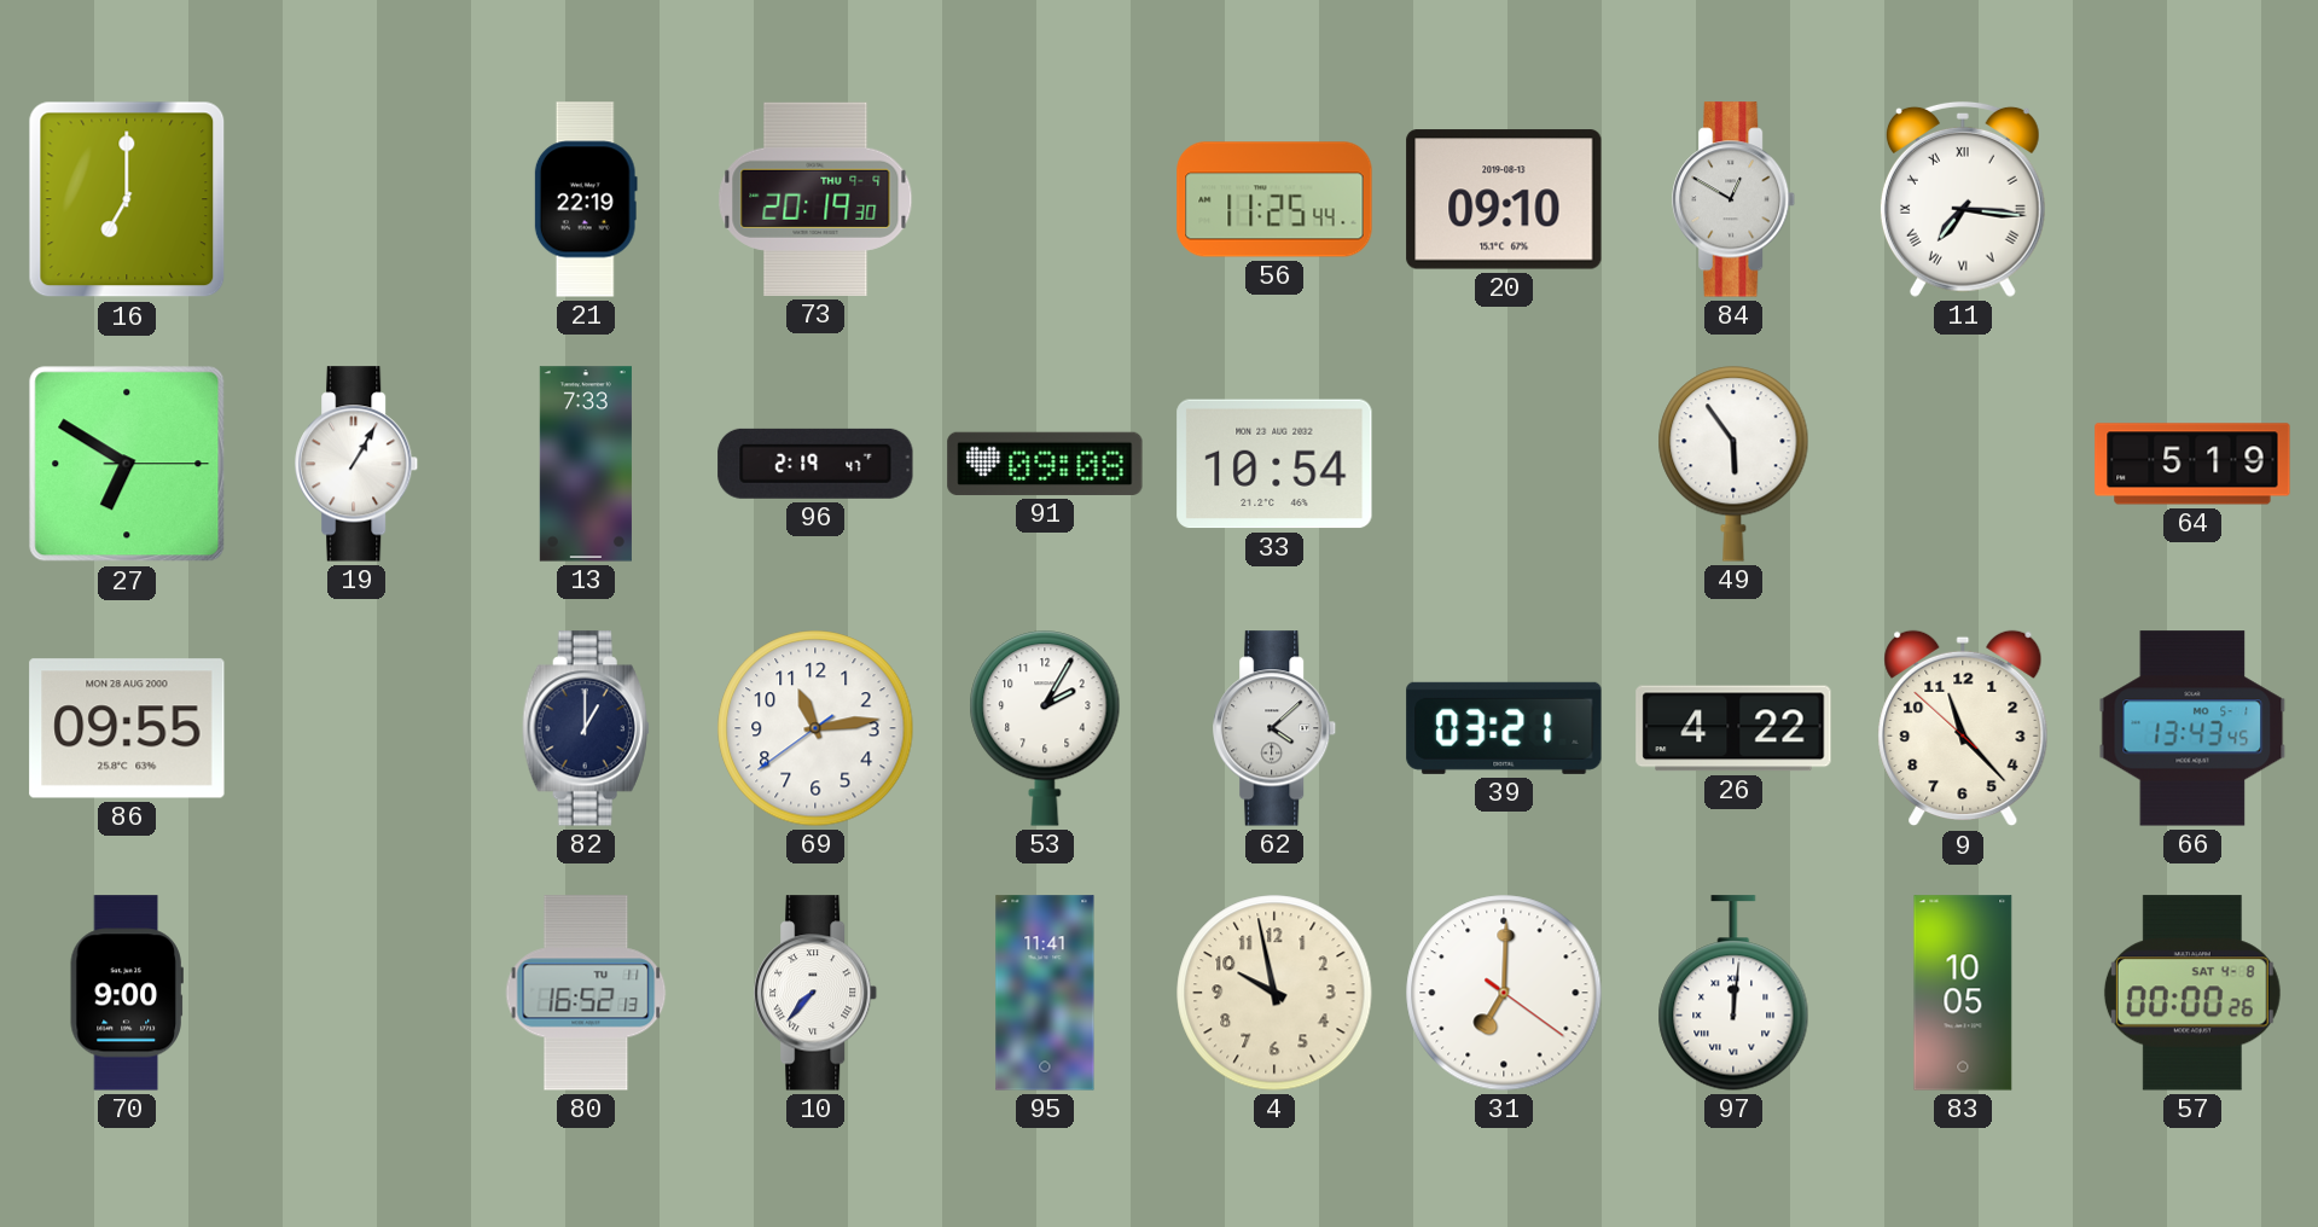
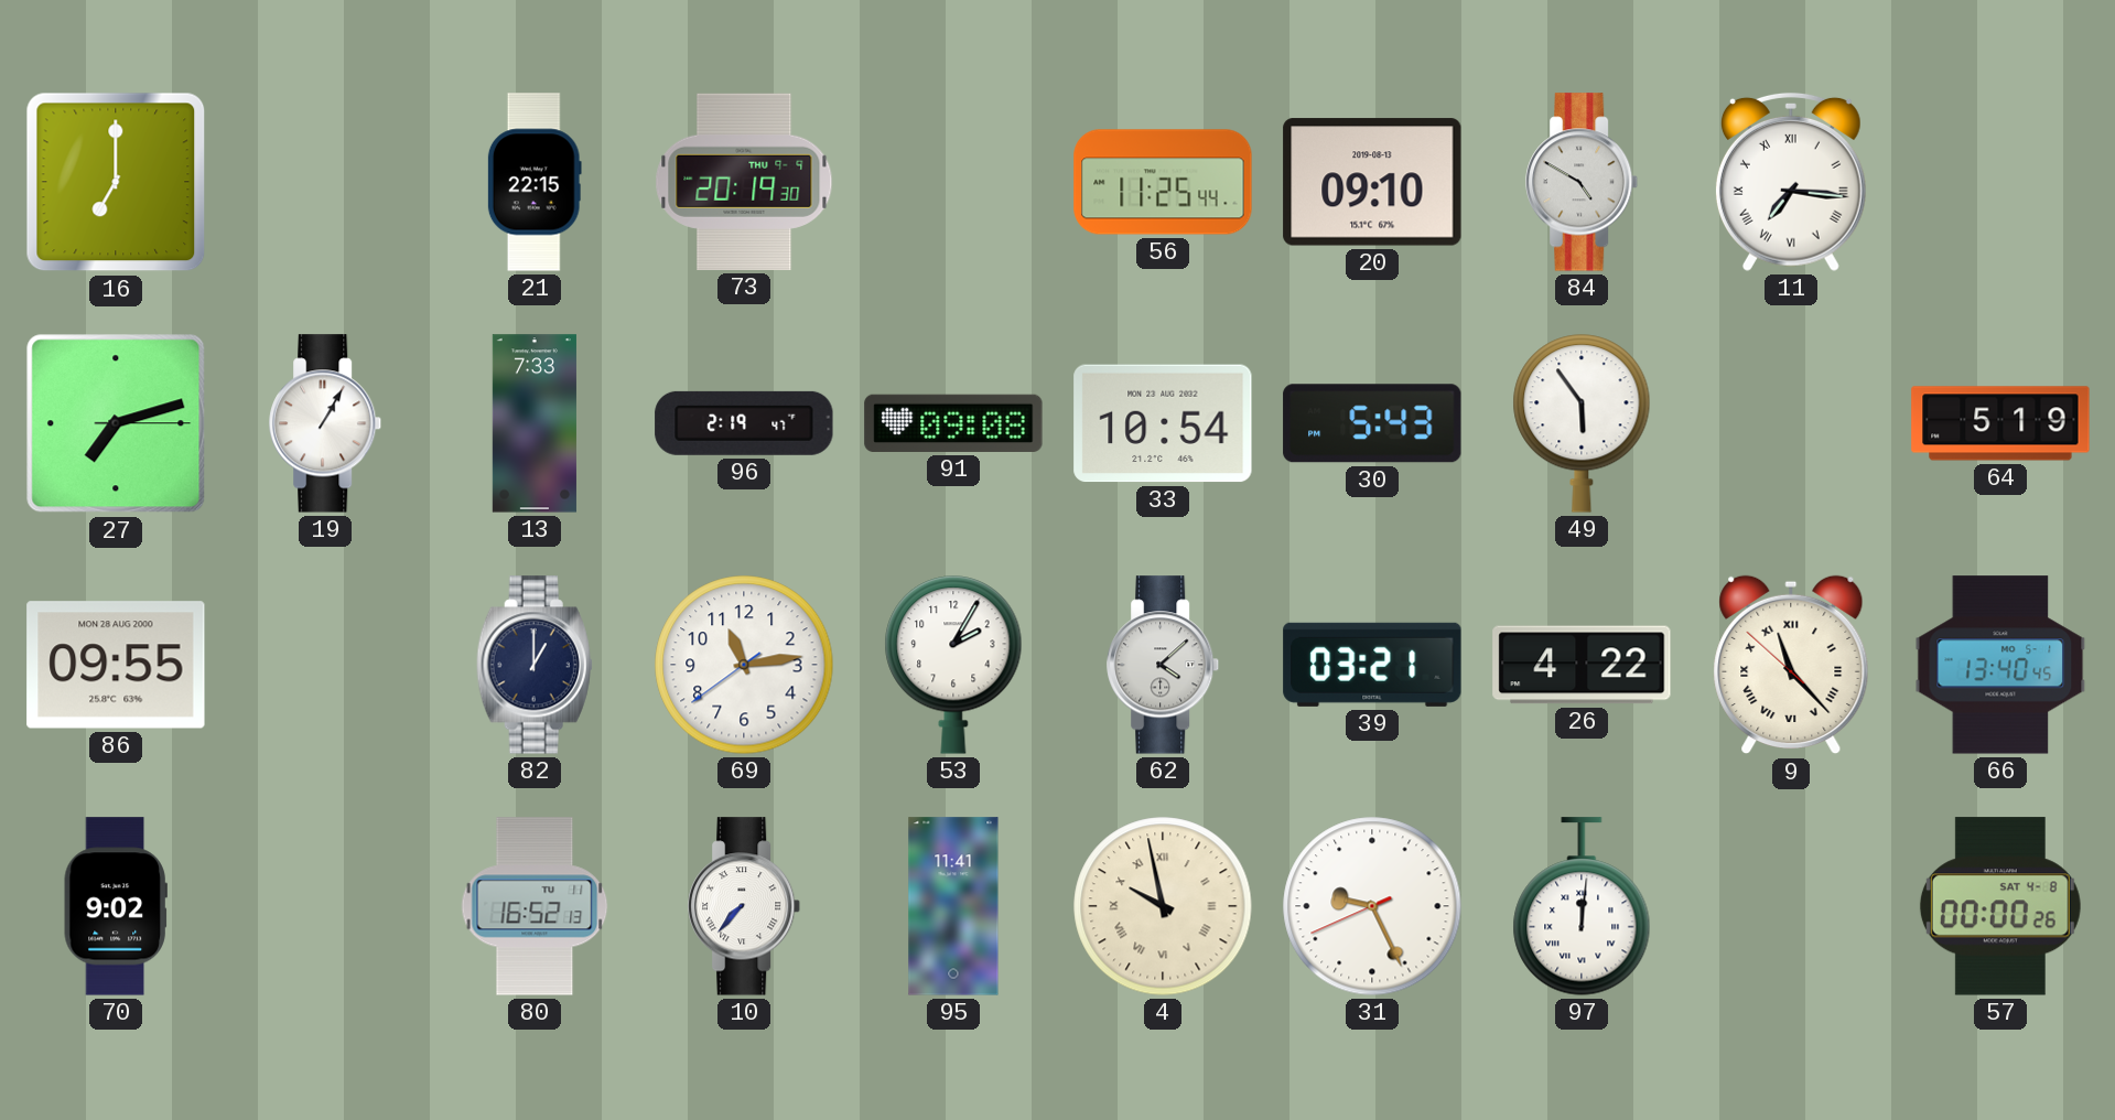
21: 22:19 -> 22:15
84: 12:50 -> 4:50
27: 6:50 -> 7:12
30: none -> 5:43
9 numerals: Arabic -> Roman
66: 13:43 -> 13:40
70: 9:00 -> 9:02
4 numerals: Arabic -> Roman
31: 7:00 -> 9:25
83: 10:05 -> none
